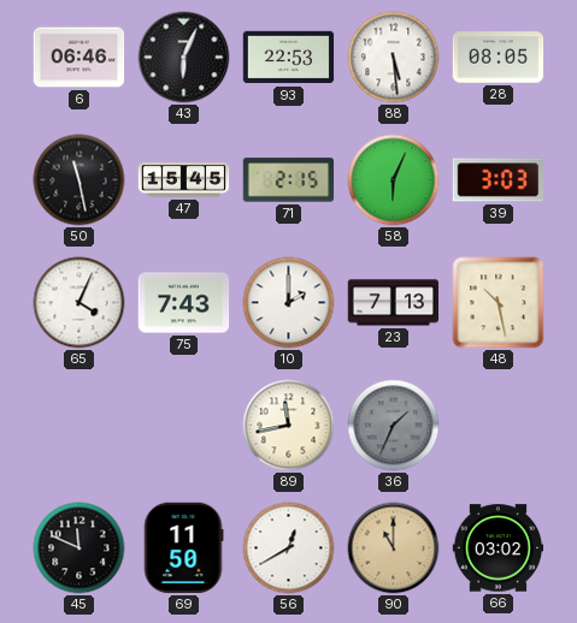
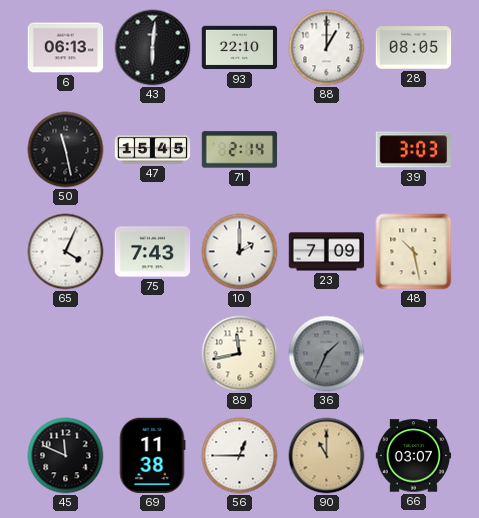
6: 06:46 -> 06:13
43: 6:04 -> 6:01
93: 22:53 -> 22:10
88: 5:29 -> 1:00
71: 2:15 -> 2:14
58: 6:04 -> none
23: 7:13 -> 7:09
69: 11:50 -> 11:38
56: 12:40 -> 12:45
66: 03:02 -> 03:07
